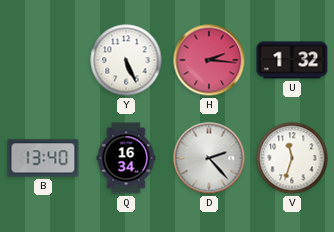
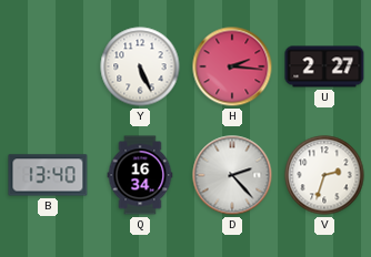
U: 1:32 -> 2:27
V: 11:33 -> 2:33
